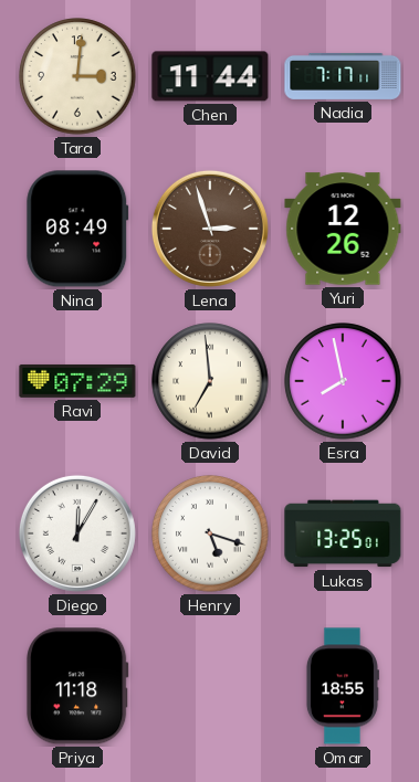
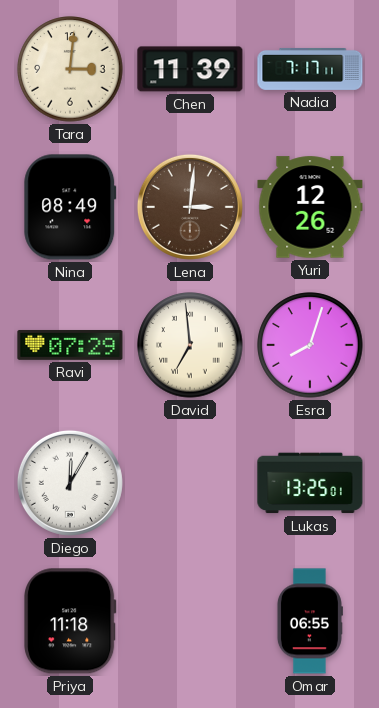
Chen: 11:44 -> 11:39
Lena: 2:57 -> 3:01
Esra: 7:58 -> 8:03
Henry: 5:18 -> none
Omar: 18:55 -> 06:55
